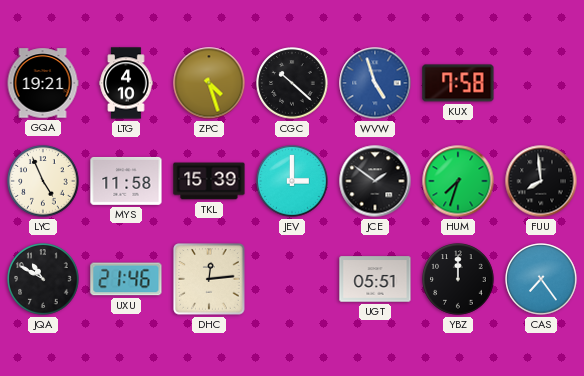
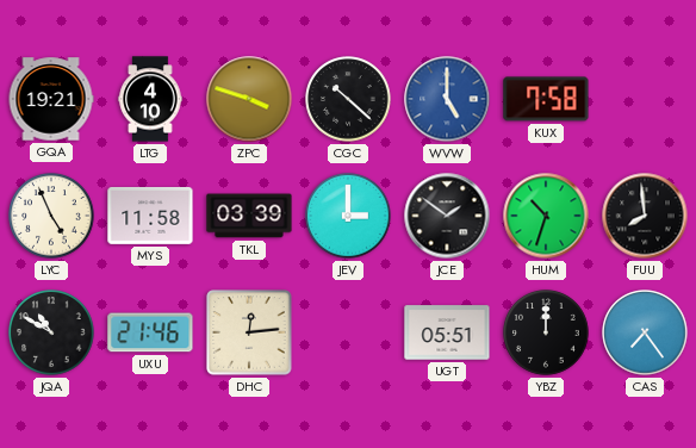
ZPC: 4:27 -> 3:48
WVW: 4:57 -> 5:00
TKL: 15:39 -> 03:39
HUM: 7:33 -> 10:33
